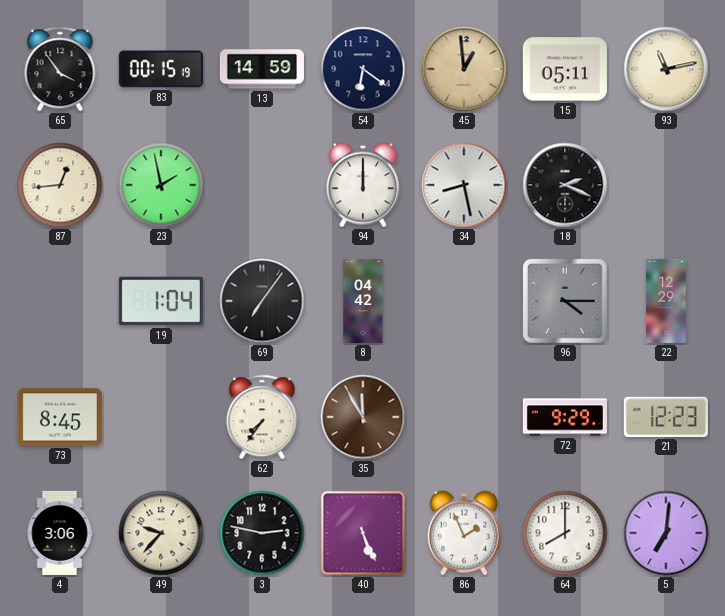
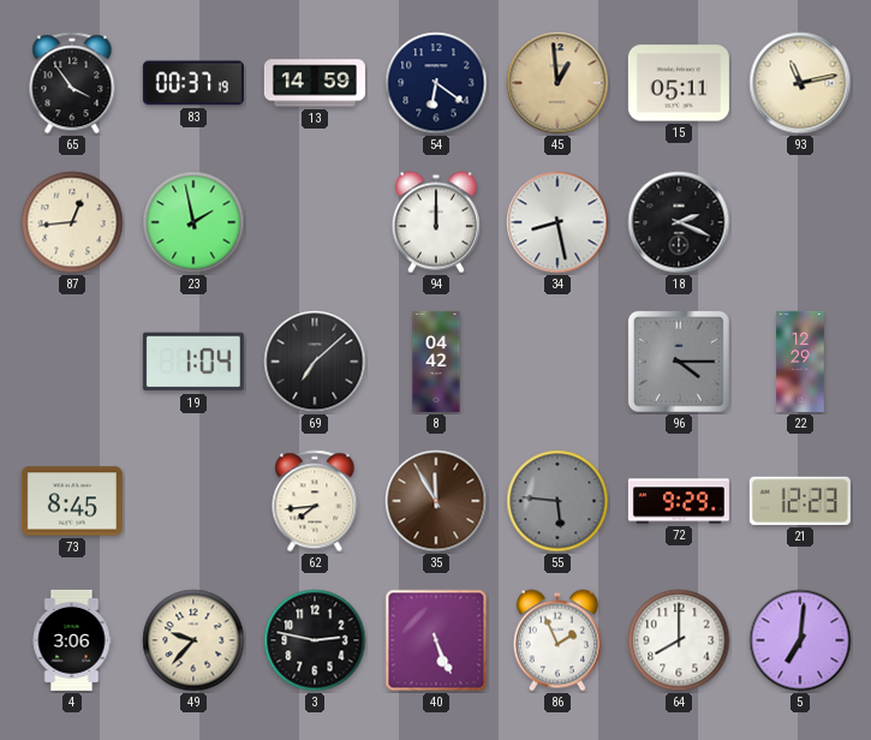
83: 00:15 -> 00:37
69: 7:06 -> 7:08
62: 7:36 -> 7:44
55: none -> 5:46
